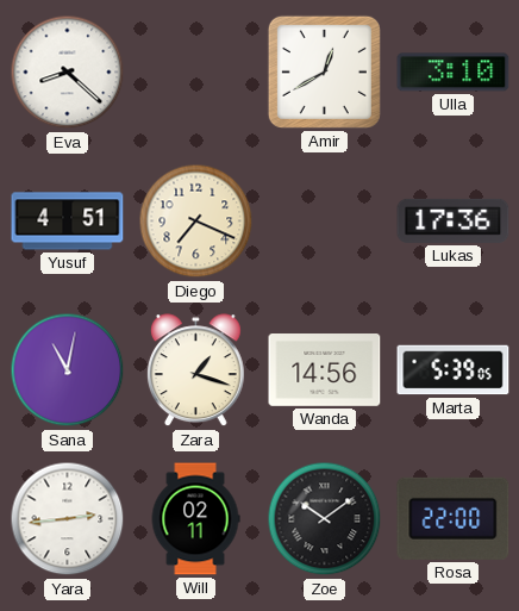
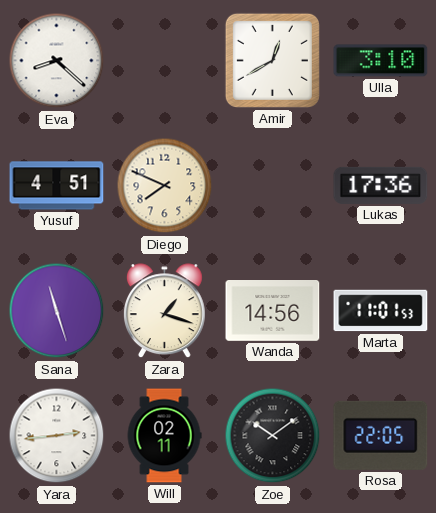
Diego: 7:19 -> 7:49
Sana: 11:02 -> 11:27
Marta: 5:39 -> 11:01
Rosa: 22:00 -> 22:05
